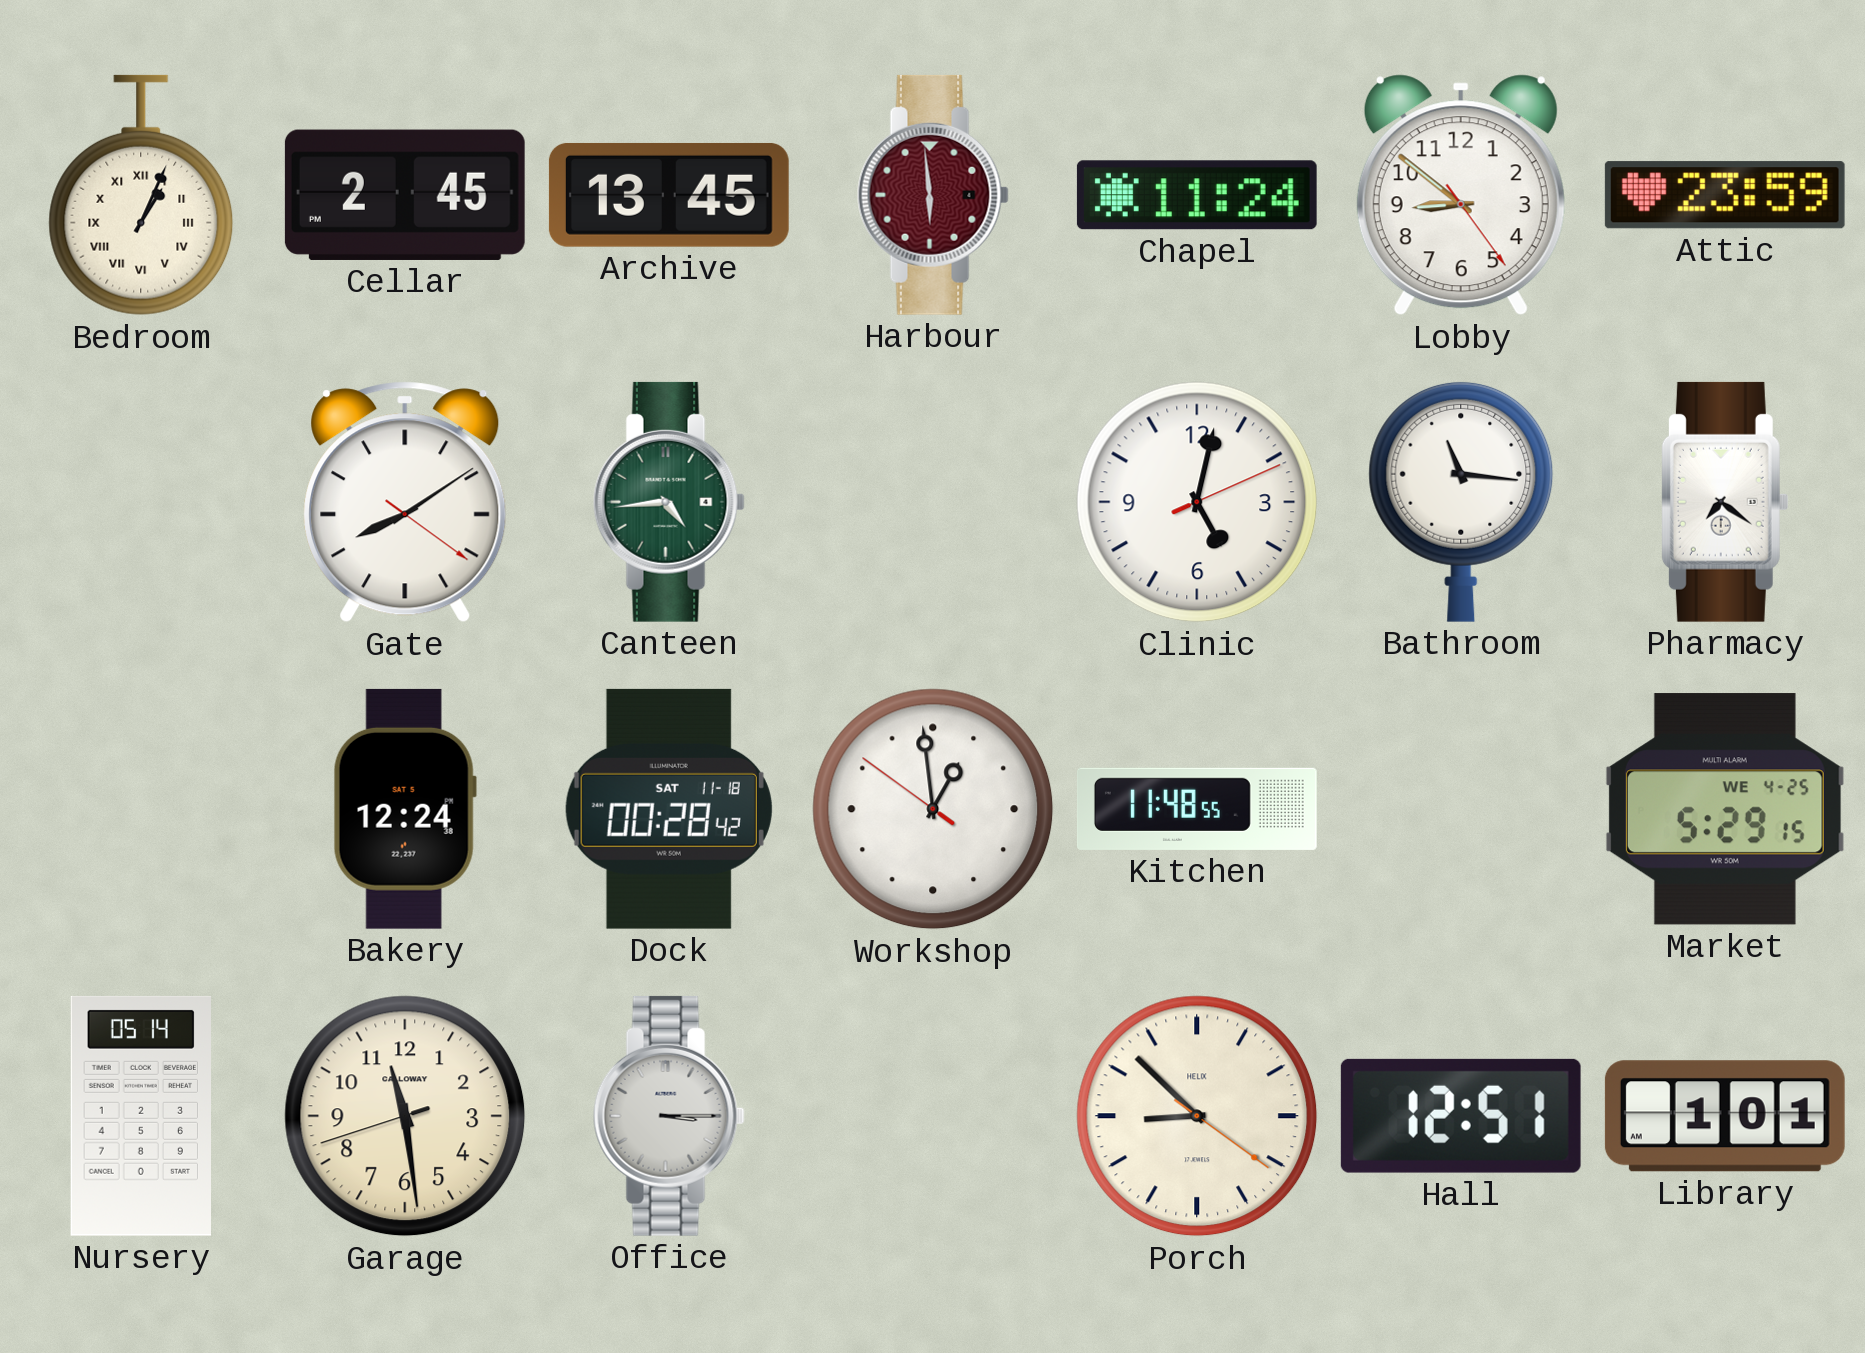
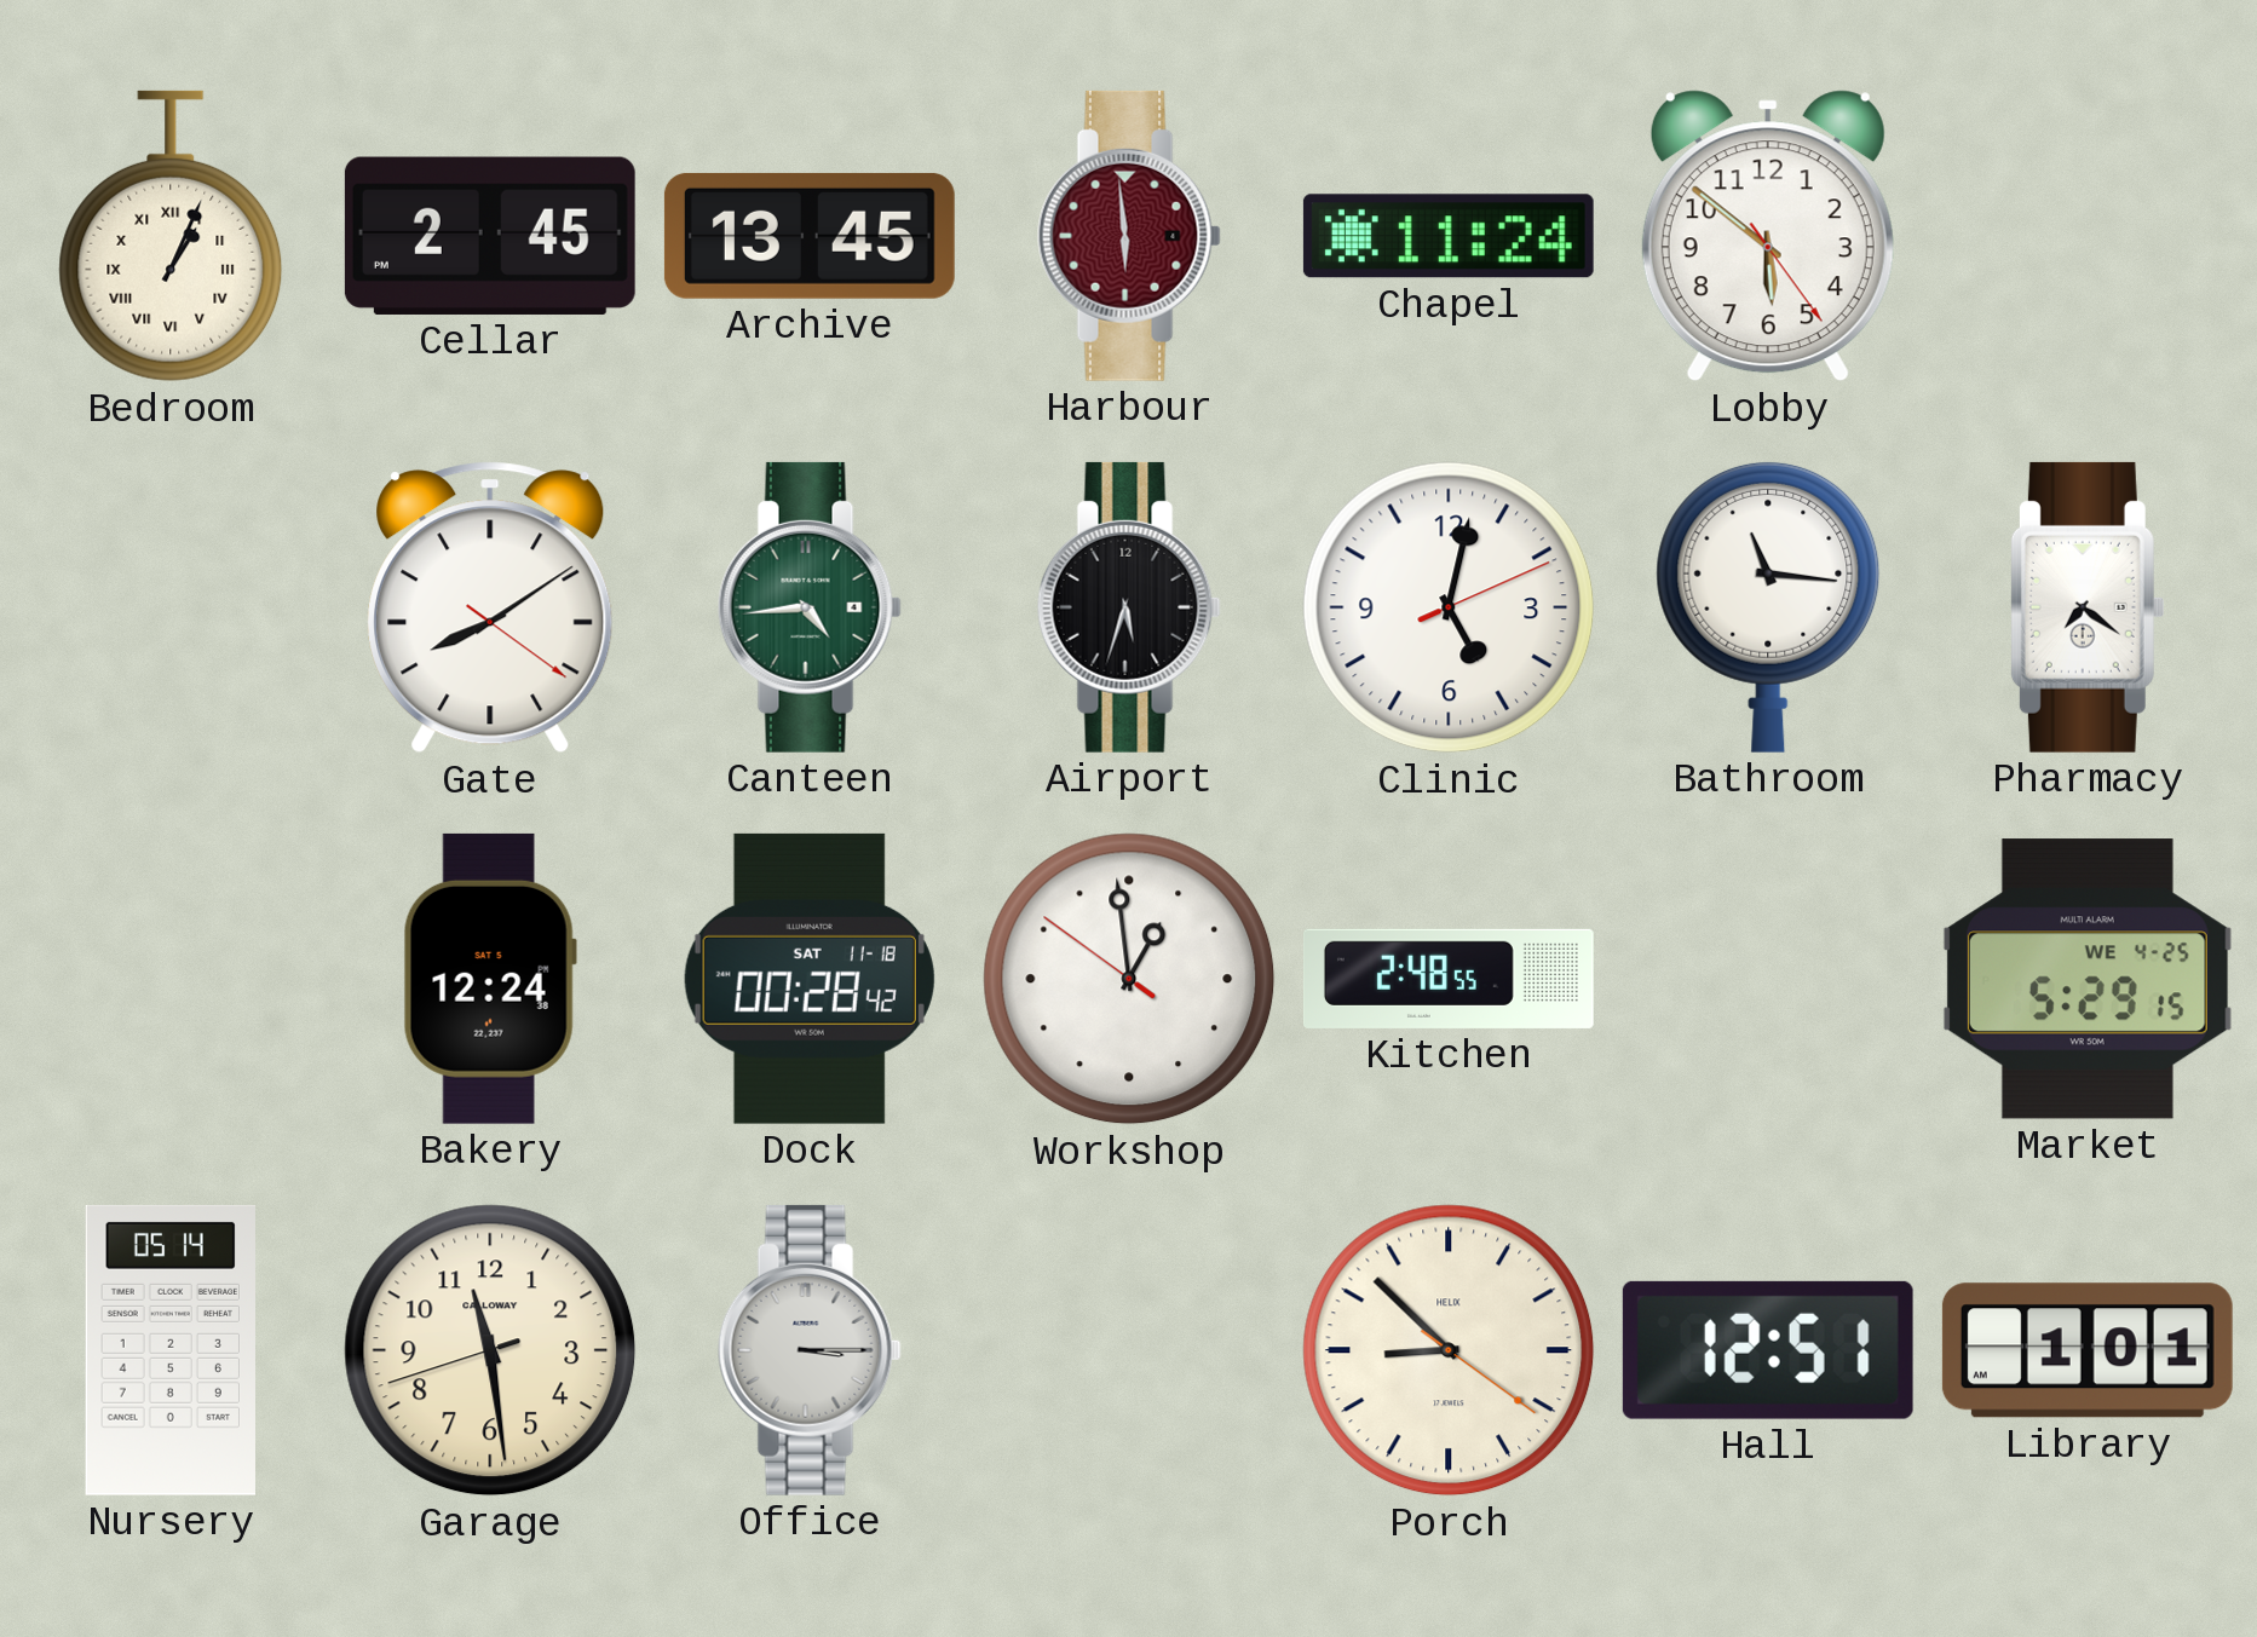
Lobby: 8:51 -> 5:51
Attic: 23:59 -> none
Airport: none -> 5:33
Kitchen: 11:48 -> 2:48
